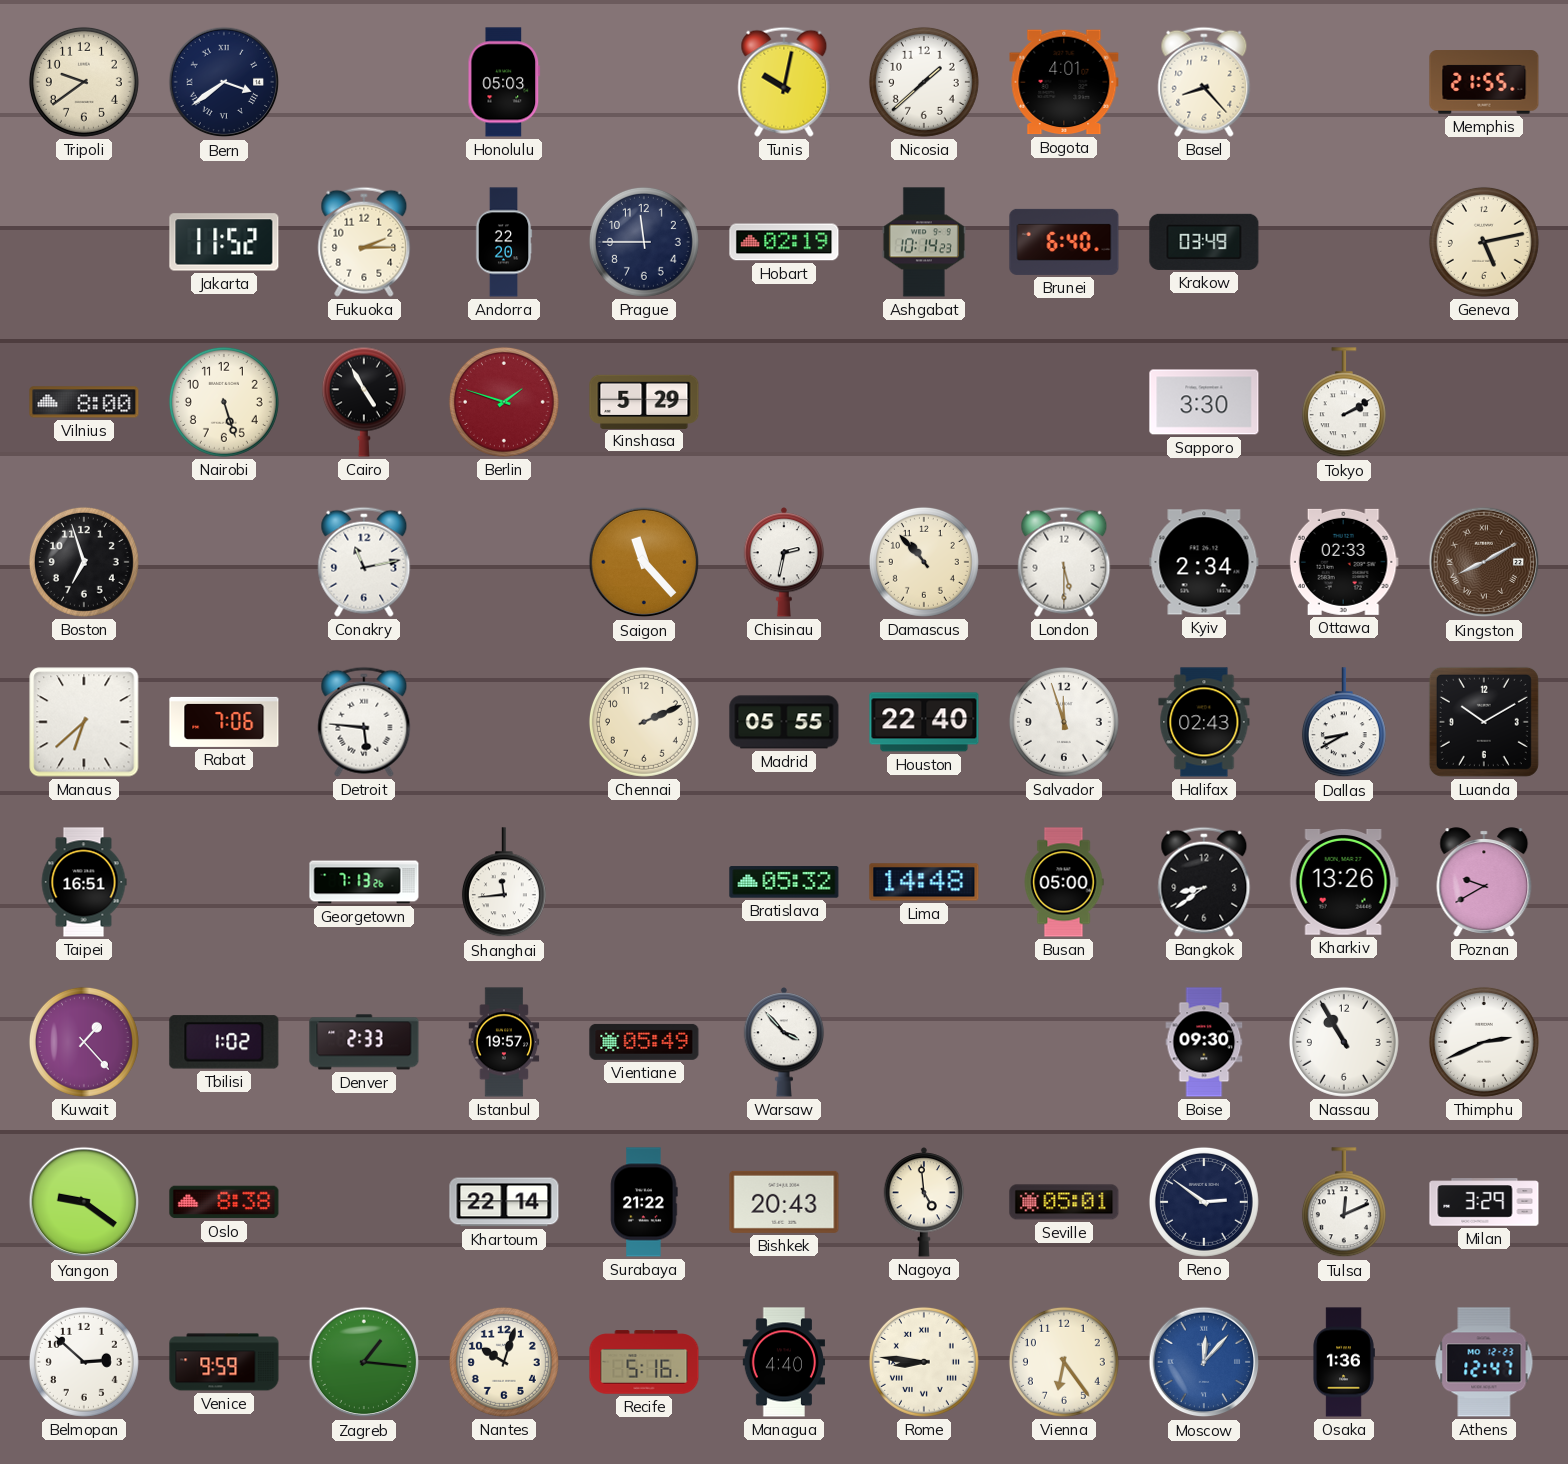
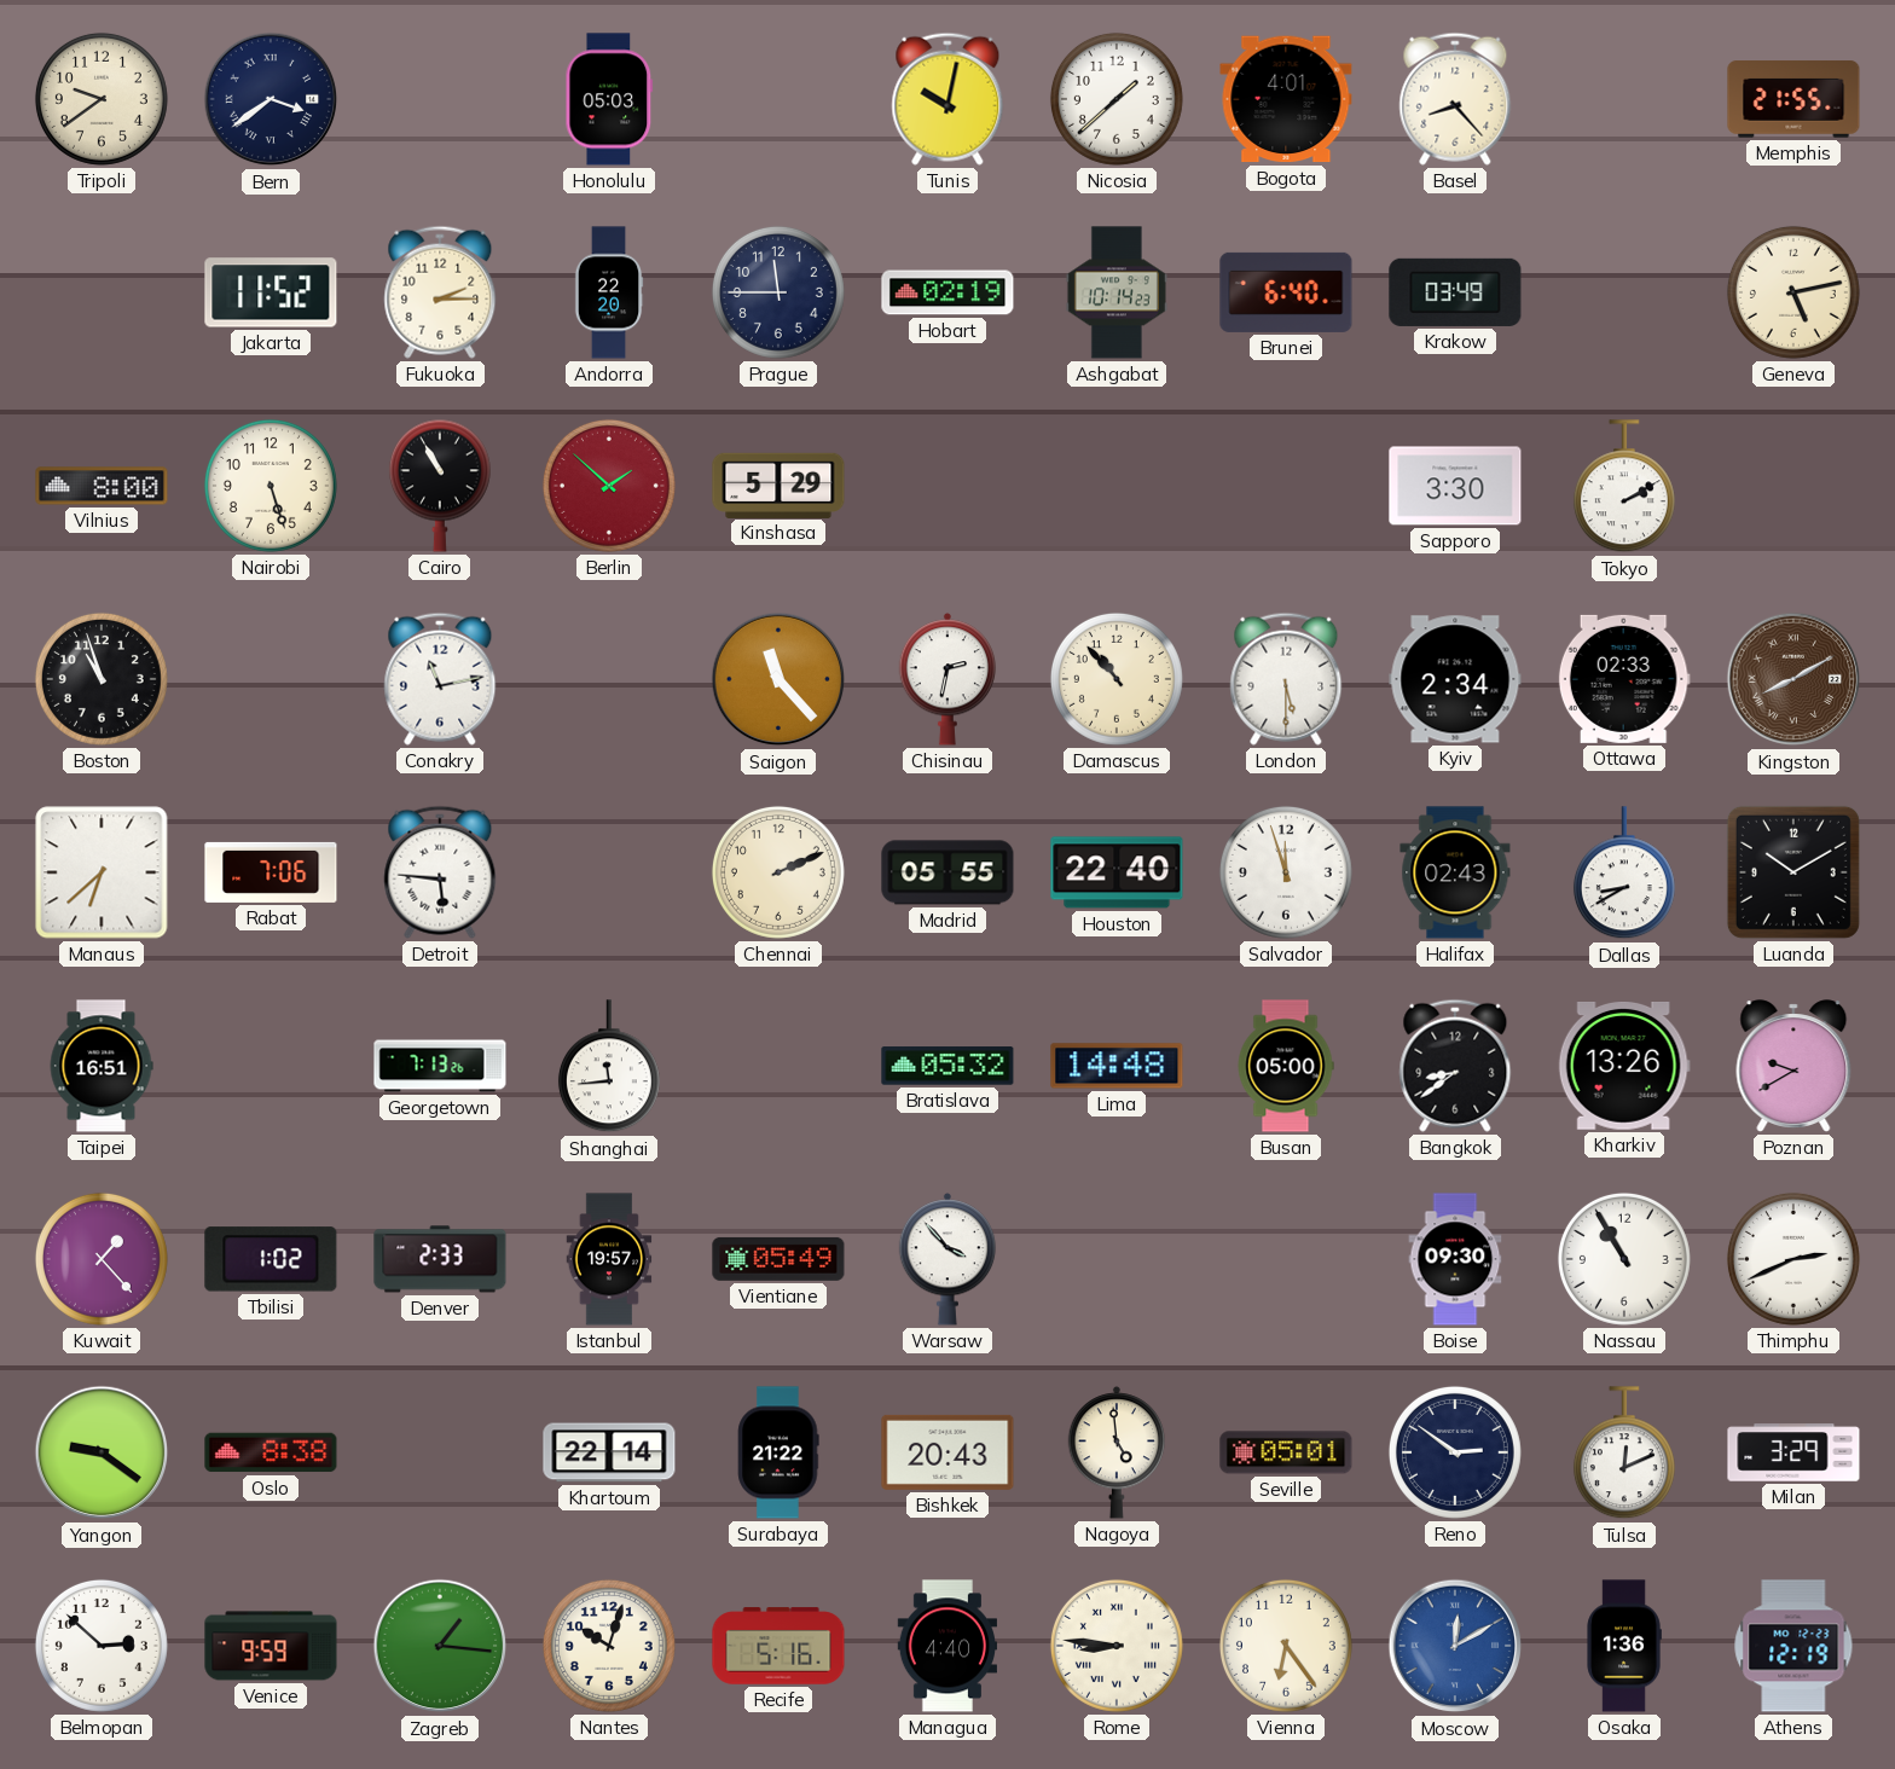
Cairo: 4:55 -> 10:55
Berlin: 1:48 -> 1:52
Boston: 6:57 -> 10:57
Moscow: 12:07 -> 12:10
Athens: 12:47 -> 12:19
